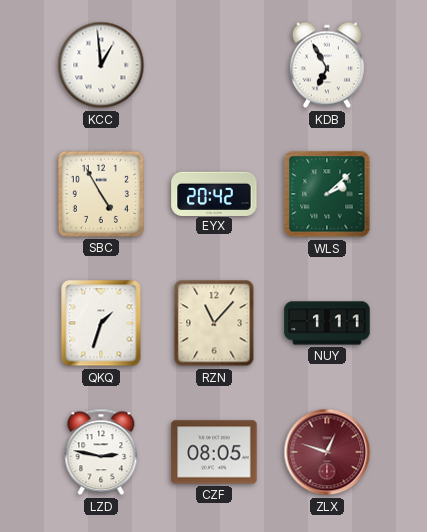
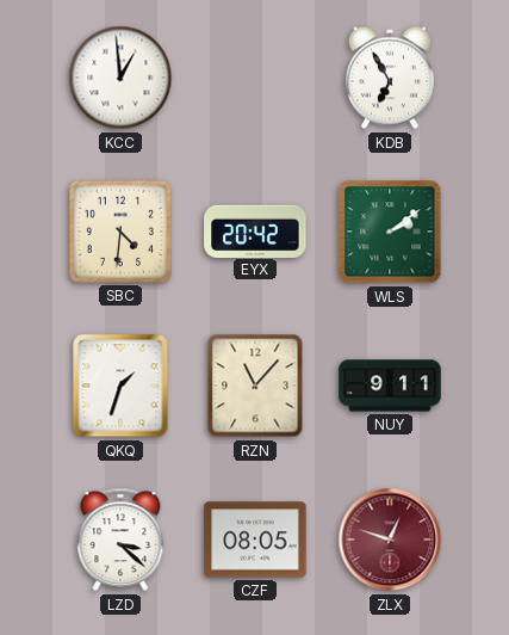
SBC: 4:55 -> 4:31
WLS: 2:08 -> 2:09
NUY: 1:11 -> 9:11
LZD: 2:47 -> 3:22
